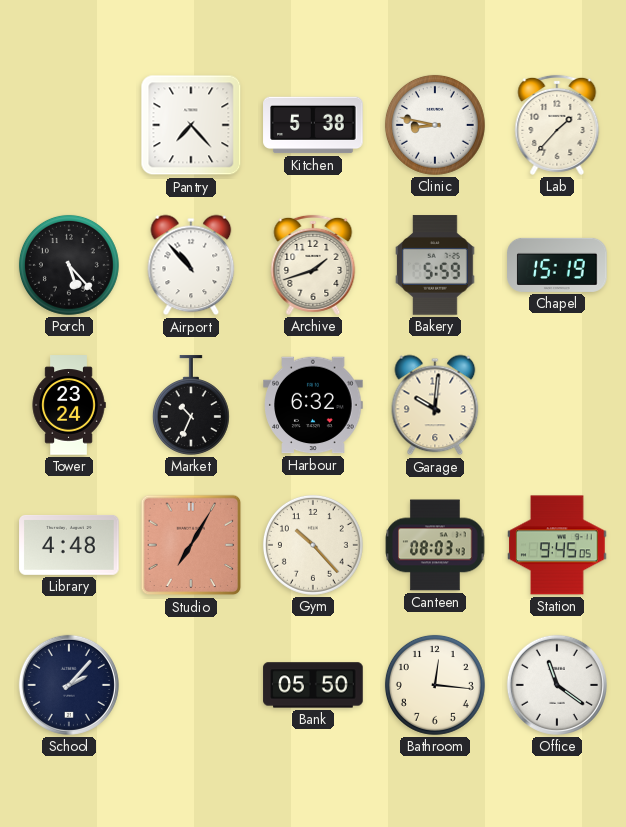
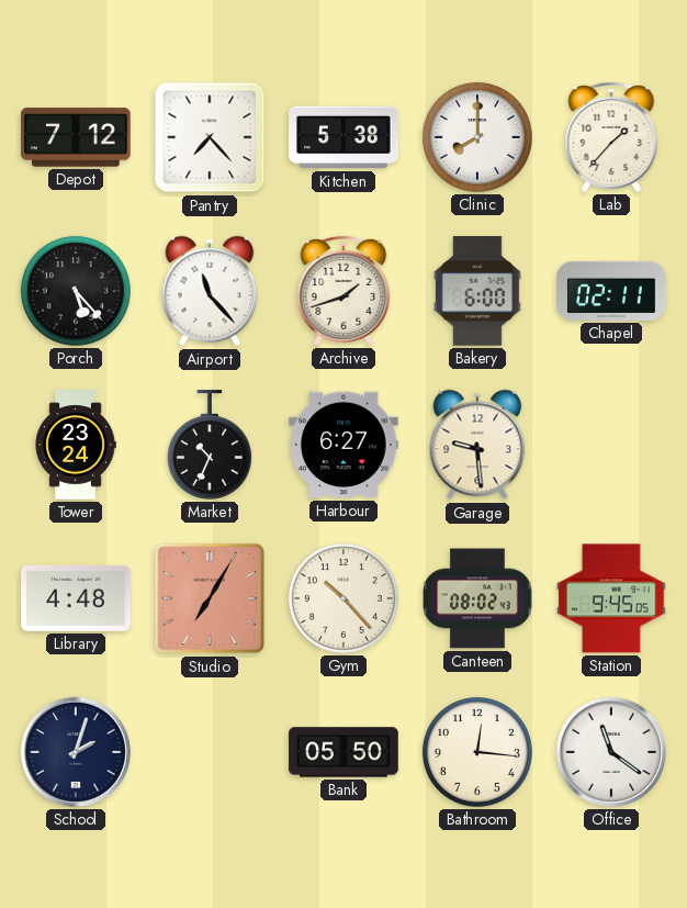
Depot: none -> 7:12
Clinic: 8:47 -> 8:00
Airport: 10:53 -> 11:23
Bakery: 5:59 -> 6:00
Chapel: 15:19 -> 02:11
Harbour: 6:32 -> 6:27
Garage: 10:01 -> 9:29
Canteen: 08:03 -> 08:02
School: 2:07 -> 2:03
